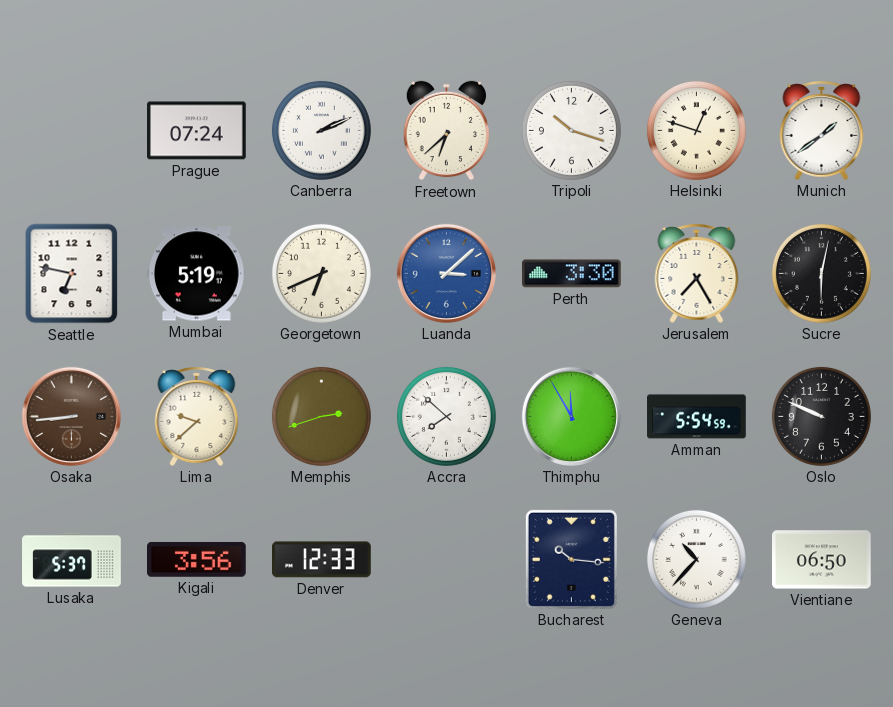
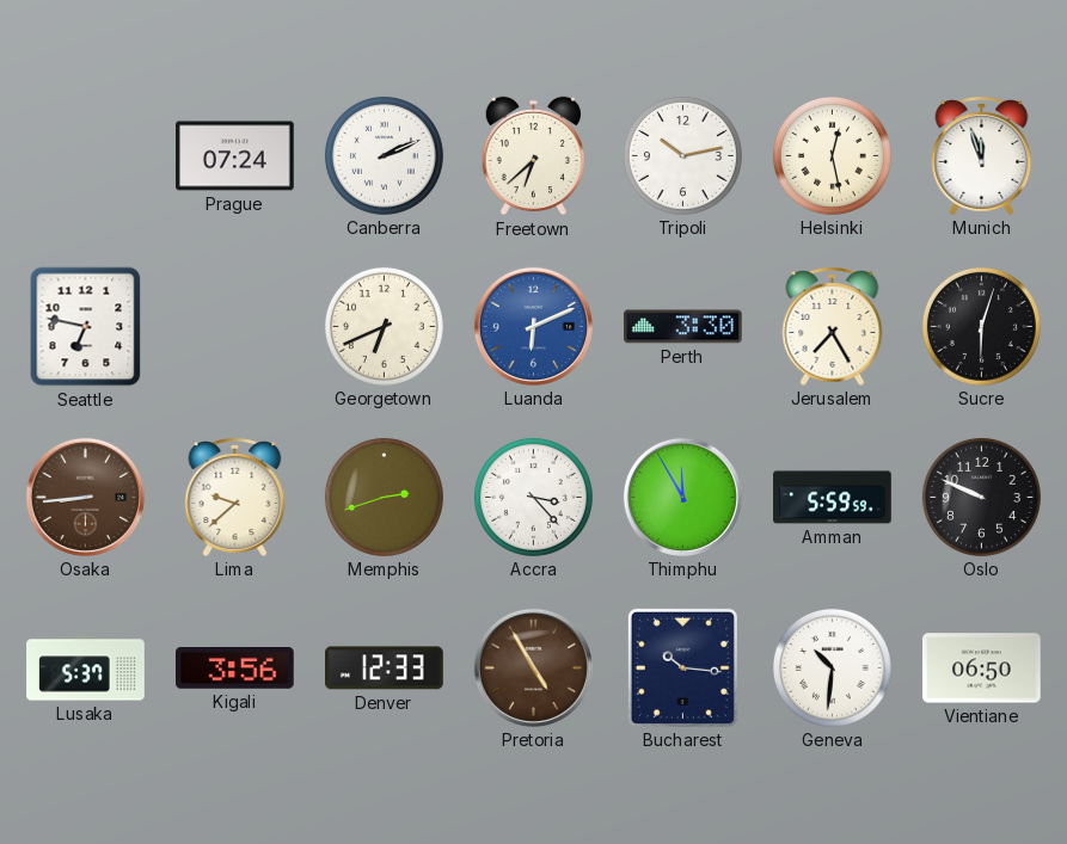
Tripoli: 10:18 -> 10:13
Helsinki: 12:48 -> 12:28
Munich: 1:39 -> 11:57
Mumbai: 5:19 -> none
Luanda: 3:08 -> 6:11
Sucre: 6:02 -> 6:03
Accra: 7:52 -> 3:23
Amman: 5:54 -> 5:59
Pretoria: none -> 4:55
Geneva: 10:37 -> 10:31
